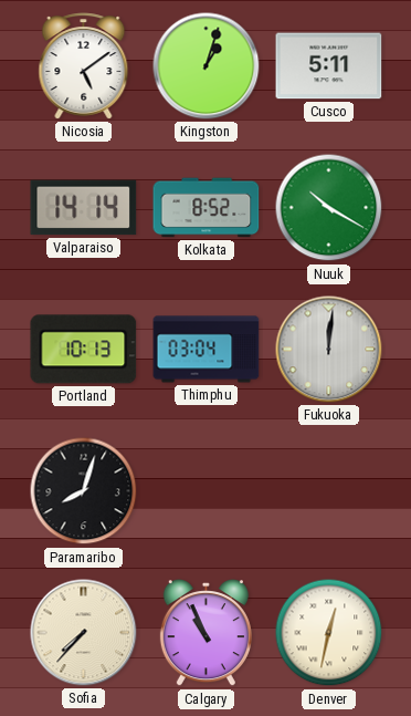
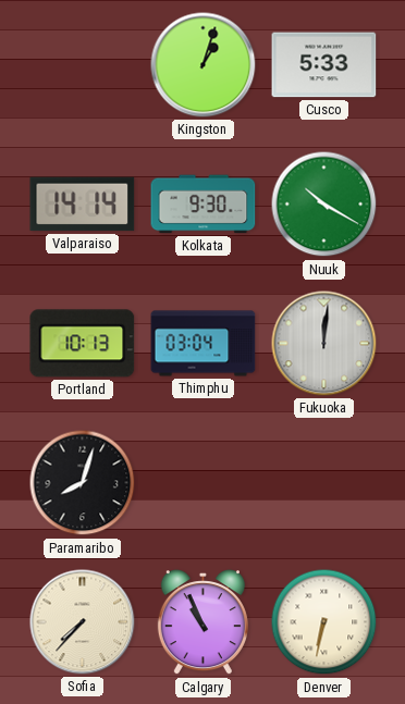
Nicosia: 5:09 -> none
Cusco: 5:11 -> 5:33
Kolkata: 8:52 -> 9:30
Denver: 12:32 -> 6:32
